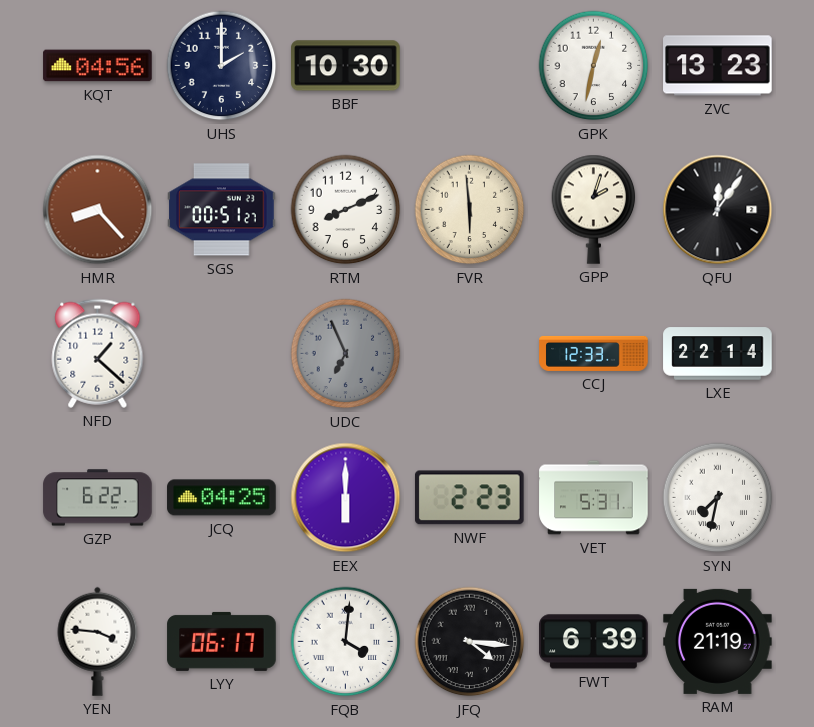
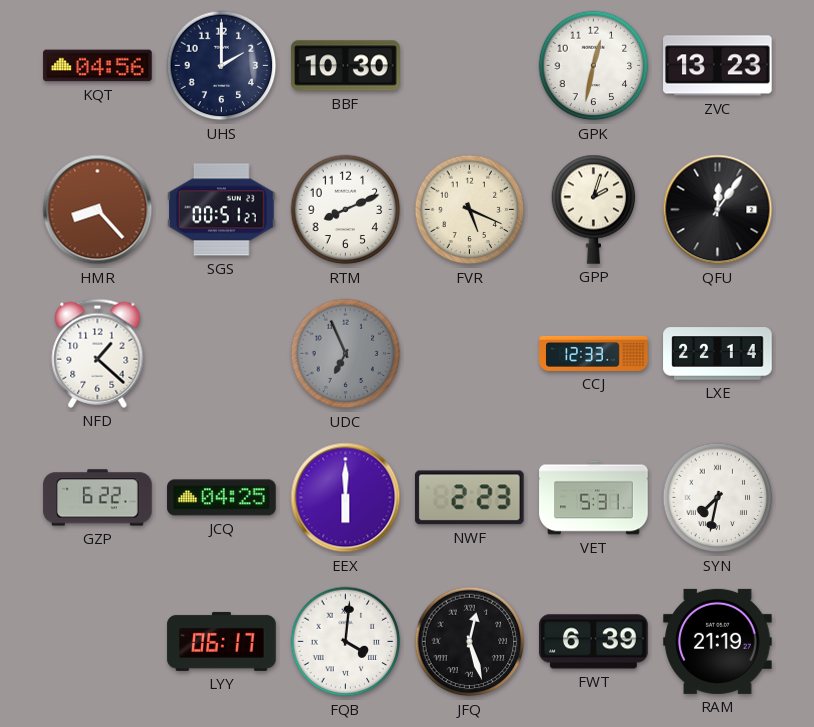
FVR: 5:59 -> 5:19
YEN: 3:46 -> none
JFQ: 4:16 -> 12:27
